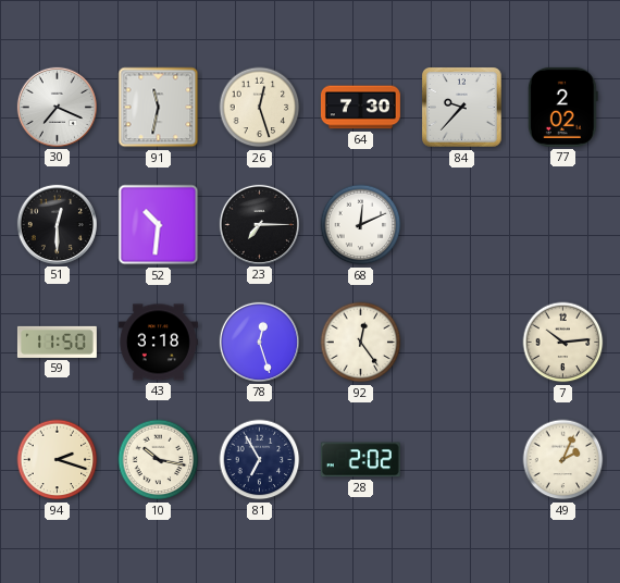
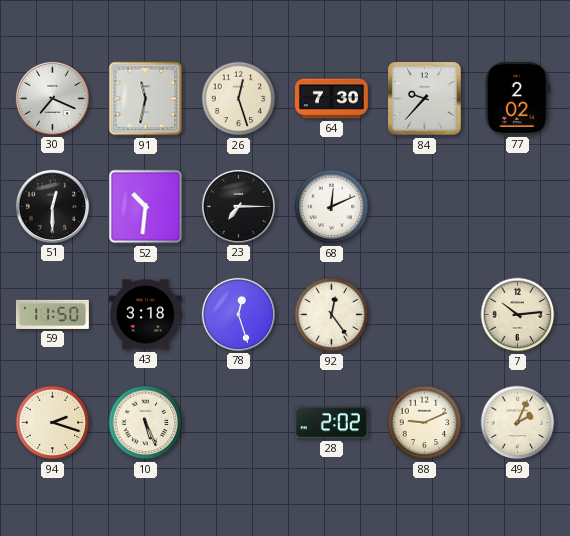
10: 10:17 -> 5:26
81: 6:55 -> none
88: none -> 9:11
